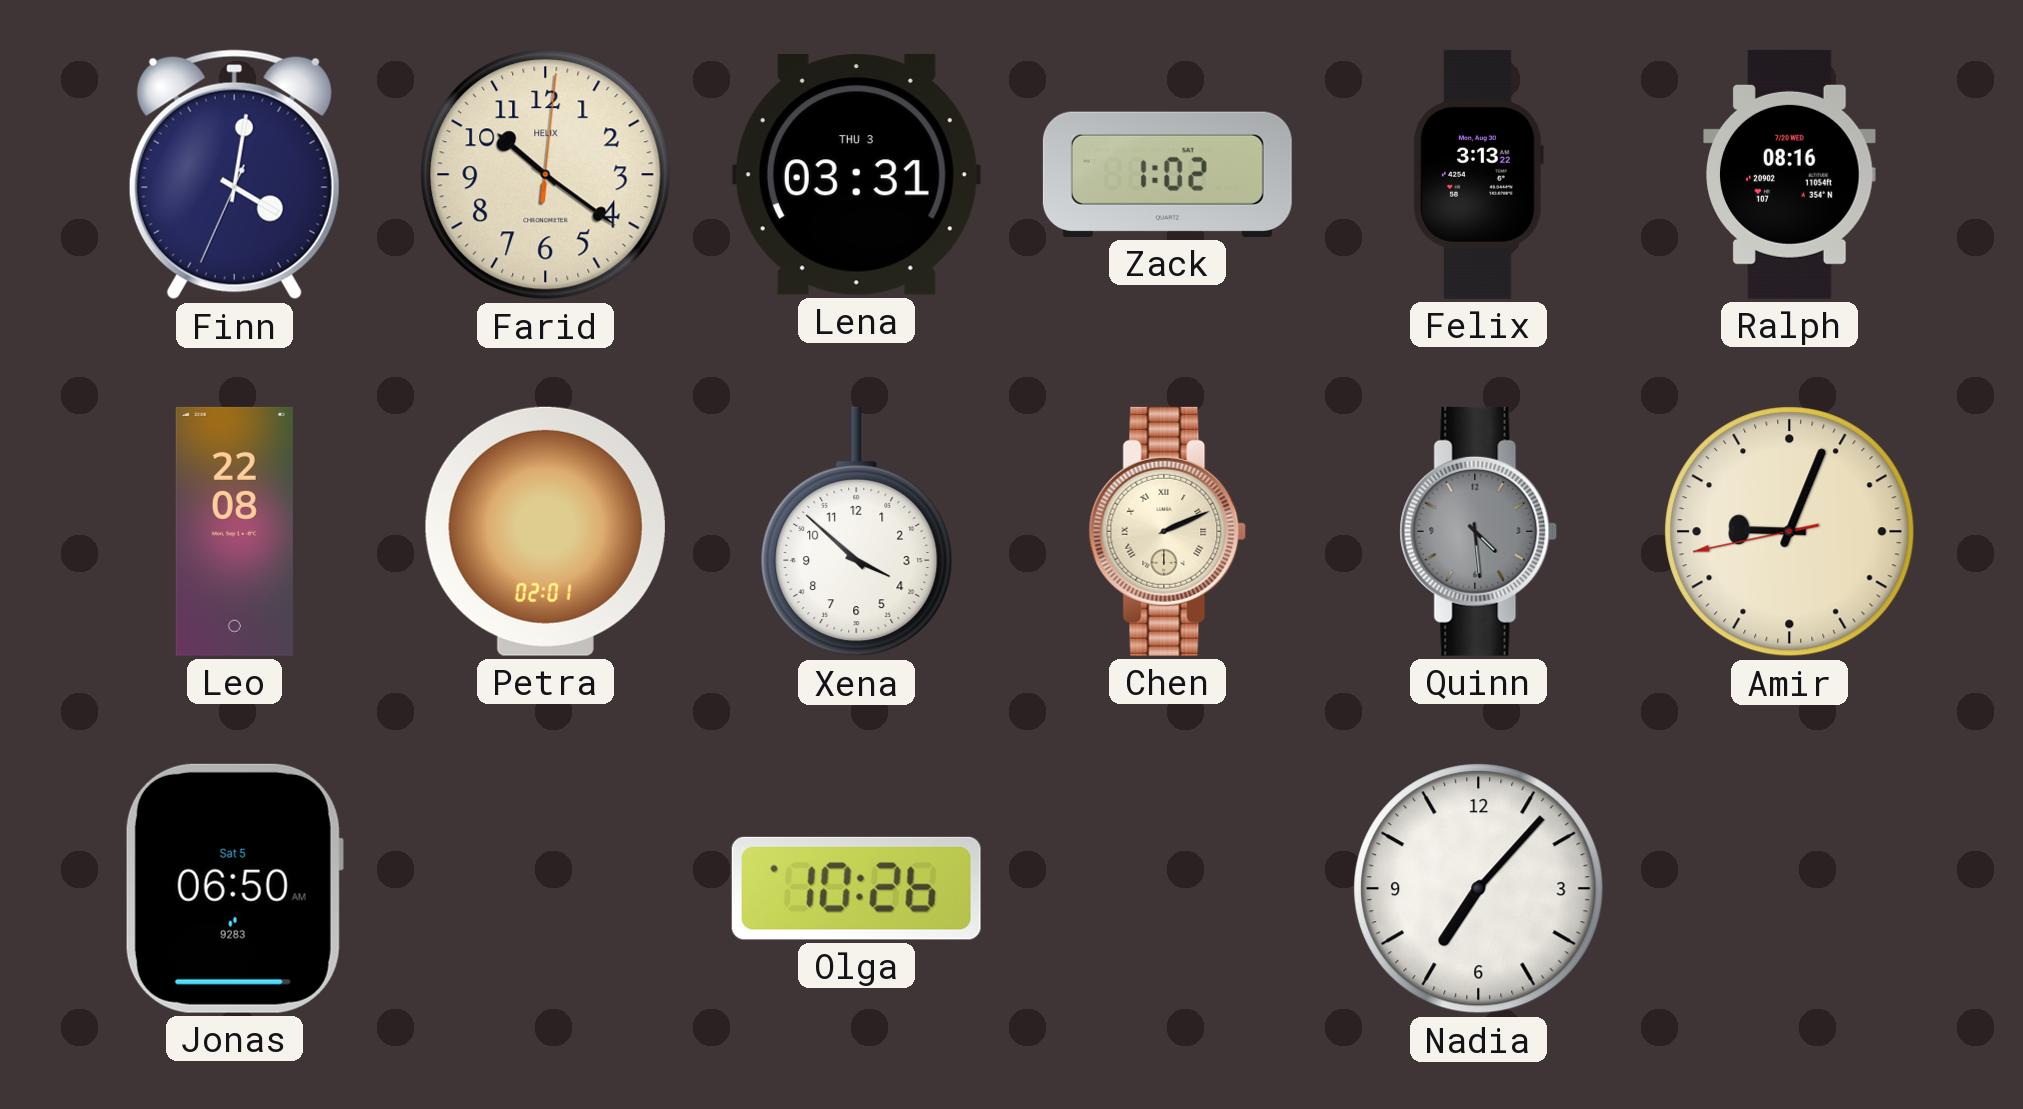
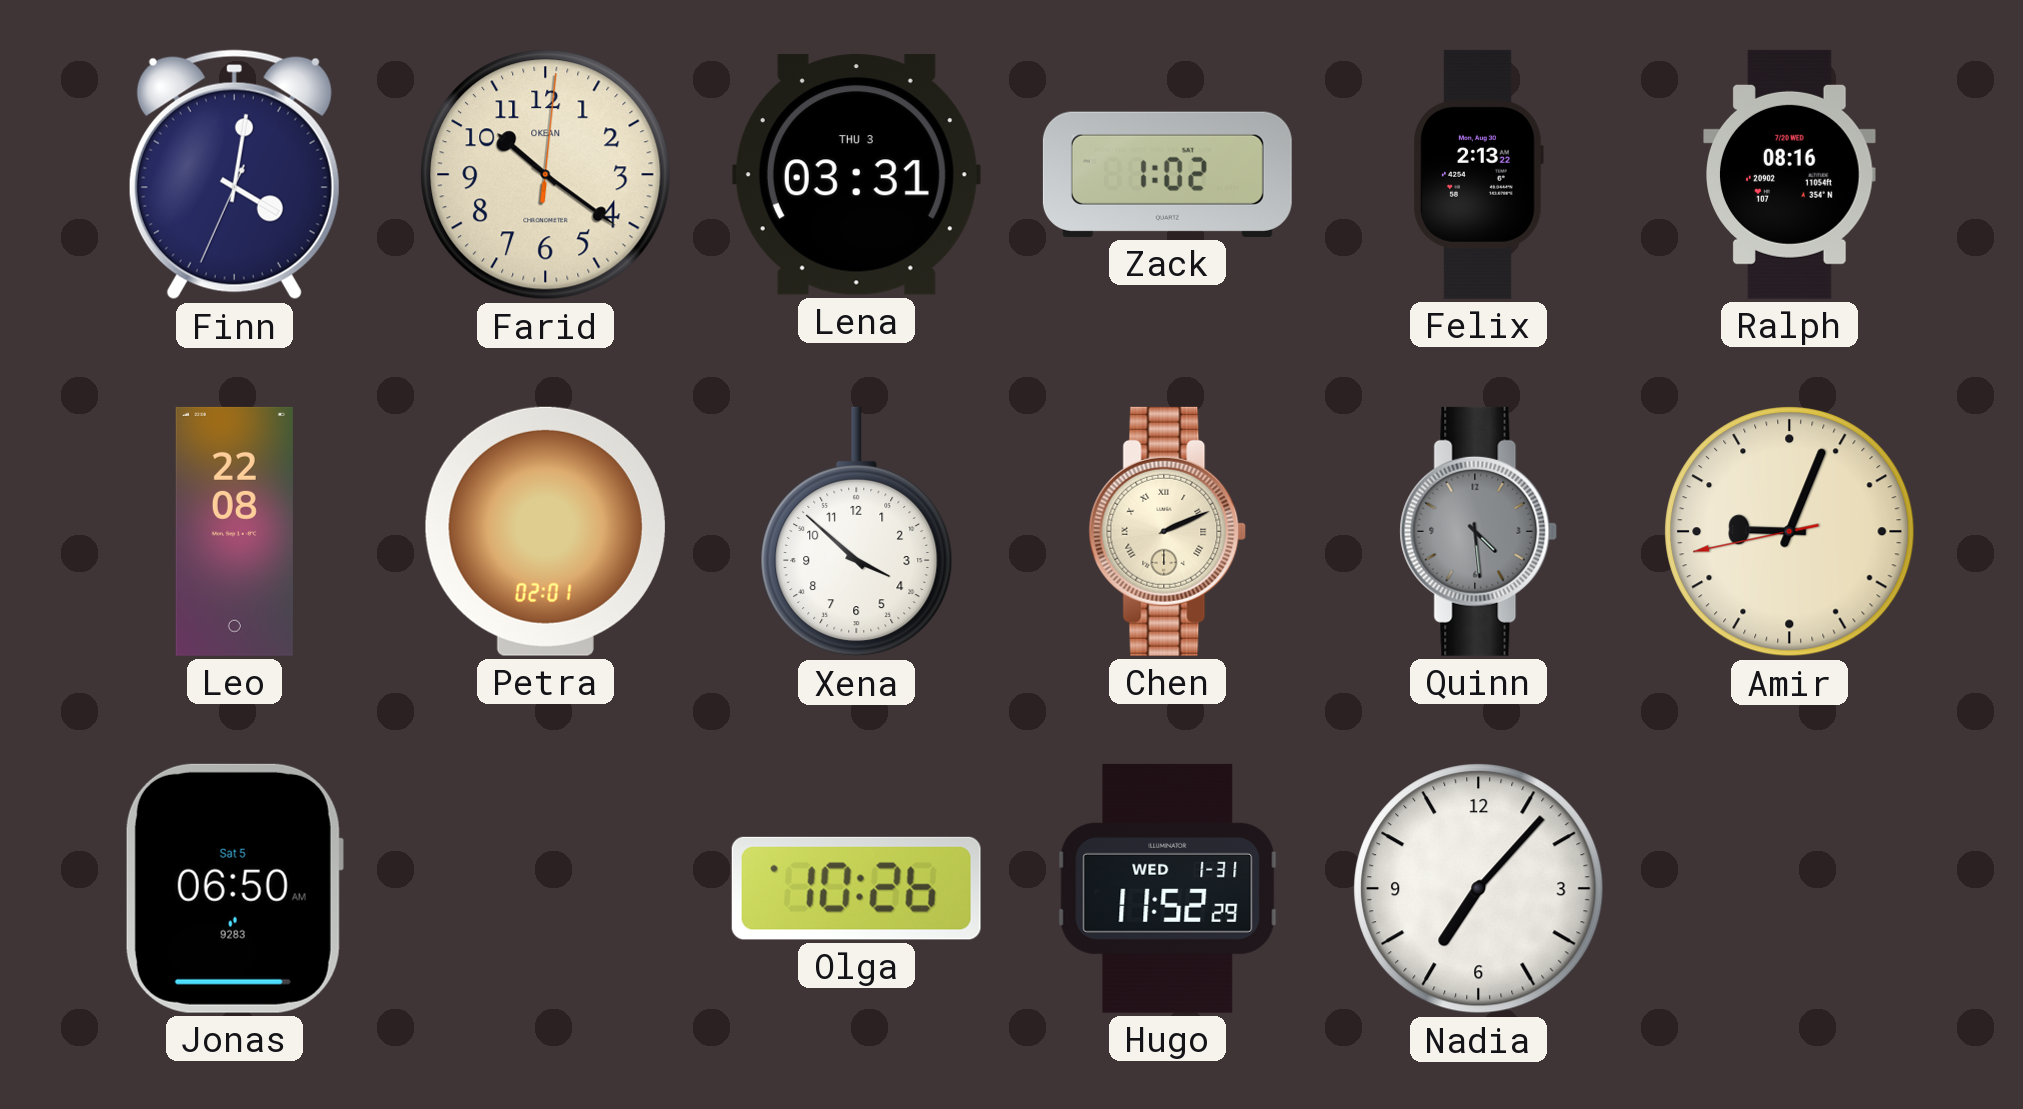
Farid brand: HELIX -> OKEAN
Felix: 3:13 -> 2:13
Hugo: none -> 11:52
